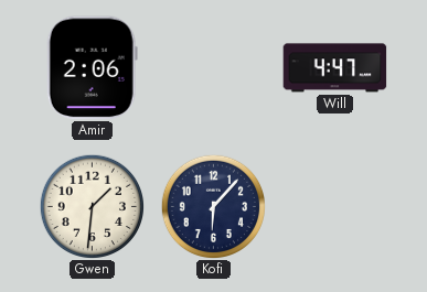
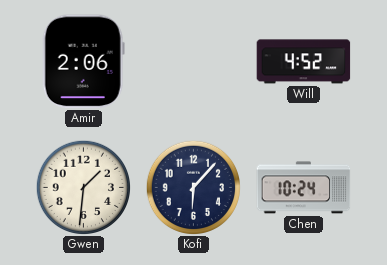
Will: 4:47 -> 4:52
Chen: none -> 10:24
